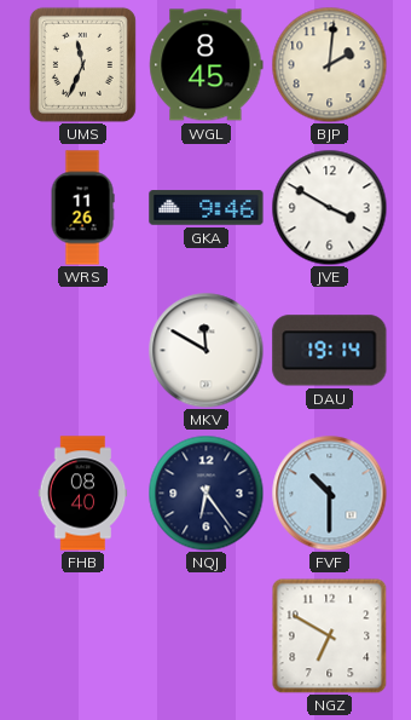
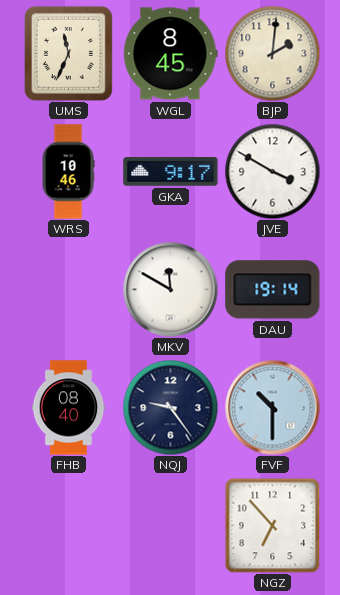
WRS: 11:26 -> 10:46
GKA: 9:46 -> 9:17
NQJ: 6:24 -> 9:24
NGZ: 6:50 -> 6:53
